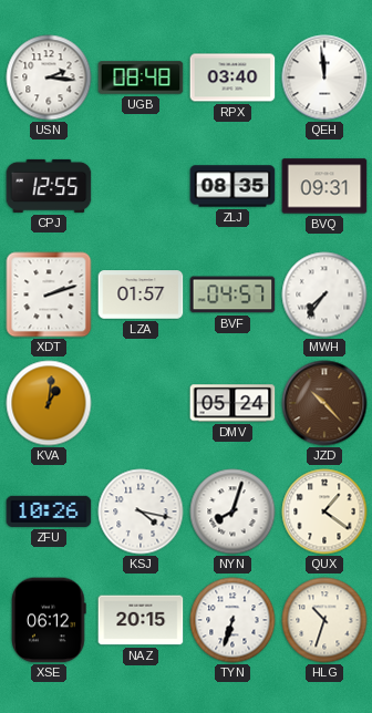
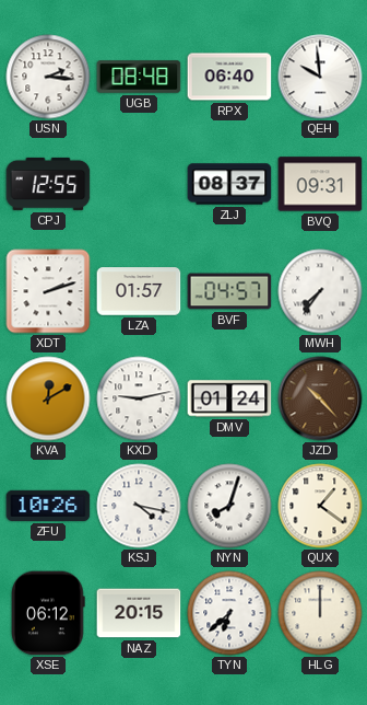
RPX: 03:40 -> 06:40
QEH: 11:59 -> 9:59
ZLJ: 08:35 -> 08:37
KVA: 1:01 -> 12:10
KXD: none -> 9:13
DMV: 05:24 -> 01:24
TYN: 6:33 -> 6:38
HLG: 10:33 -> 12:00
